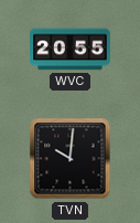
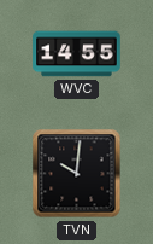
WVC: 20:55 -> 14:55
